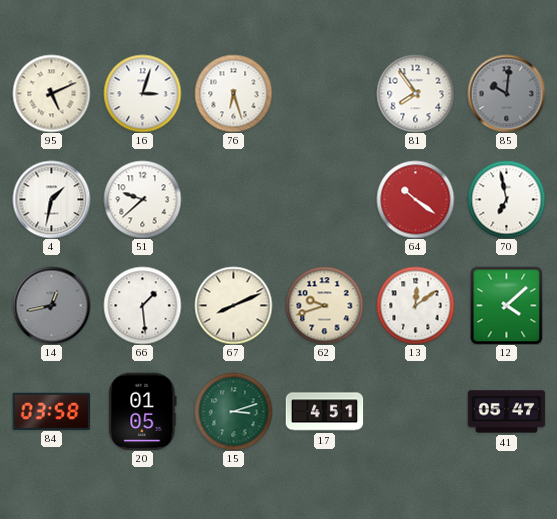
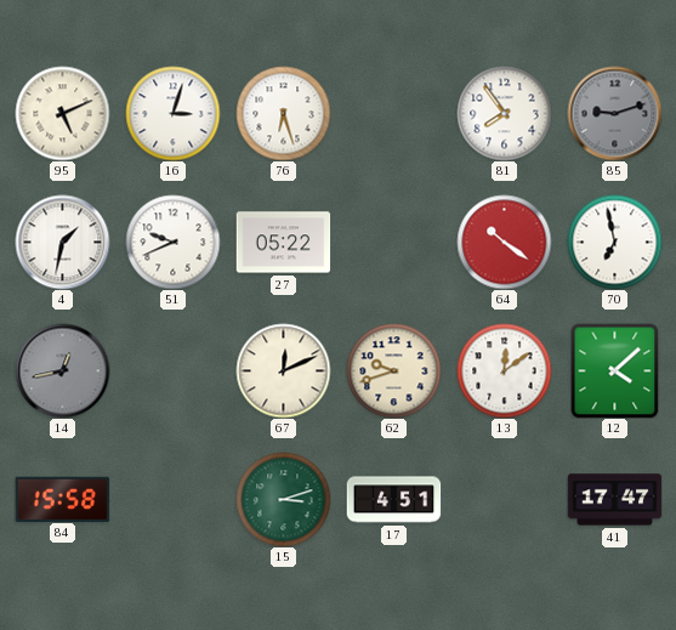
85: 10:01 -> 9:12
51: 9:38 -> 9:41
27: none -> 05:22
66: 1:29 -> none
67: 8:11 -> 12:11
84: 03:58 -> 15:58
20: 01:05 -> none
41: 05:47 -> 17:47
